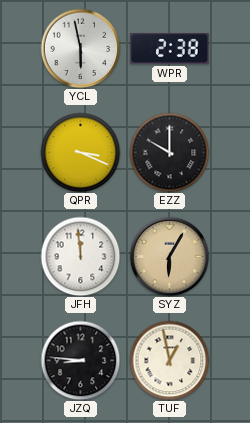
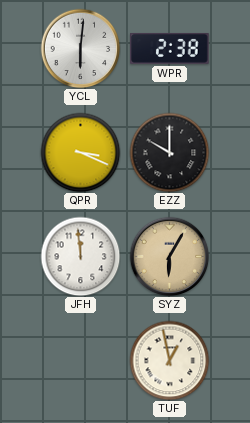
YCL: 5:58 -> 6:01
JZQ: 8:46 -> none
